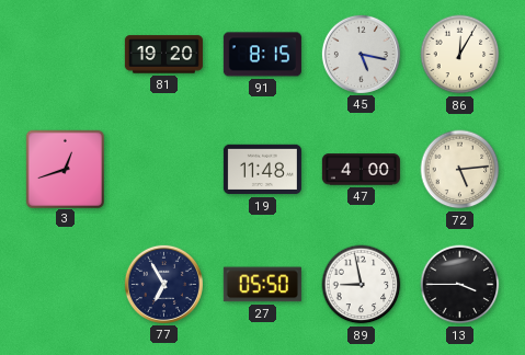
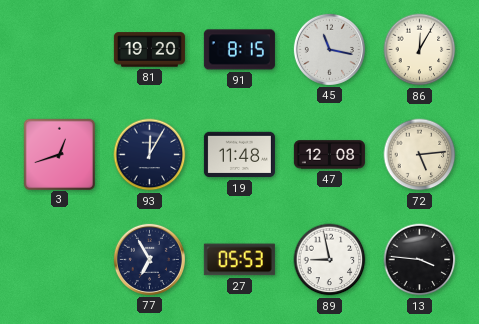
45: 5:17 -> 11:17
93: none -> 12:05
47: 4:00 -> 12:08
27: 05:50 -> 05:53
13: 3:45 -> 3:46
